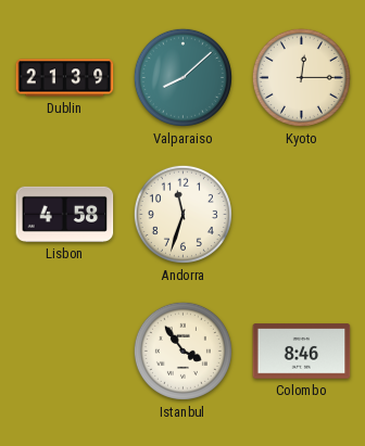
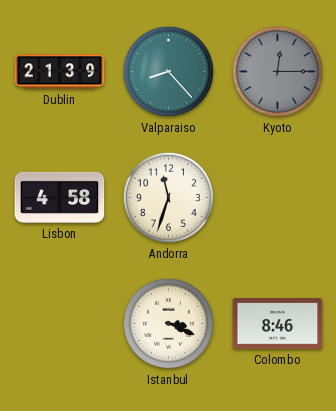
Valparaiso: 8:08 -> 8:23
Kyoto dial: cream -> grey
Istanbul: 3:54 -> 3:19
